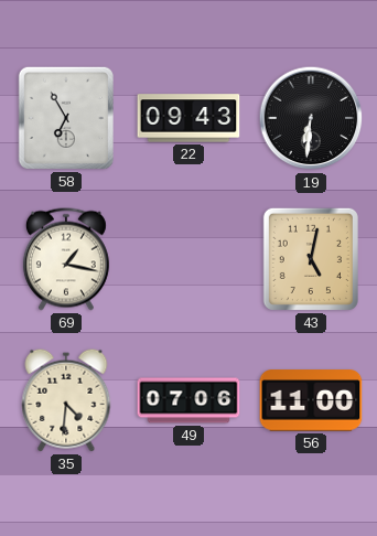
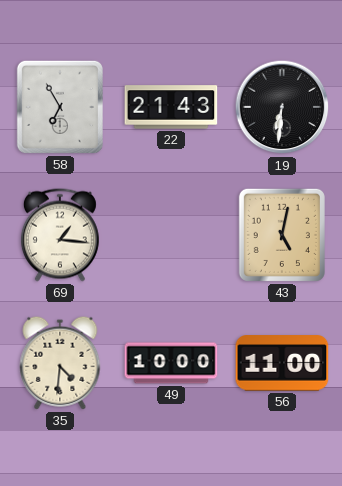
22: 09:43 -> 21:43
69: 1:17 -> 1:16
49: 07:06 -> 10:00
